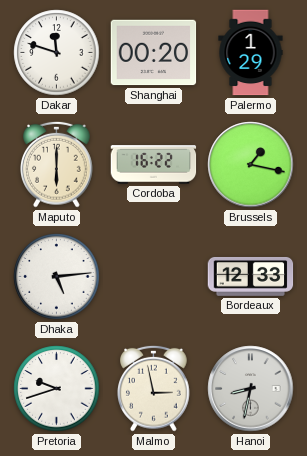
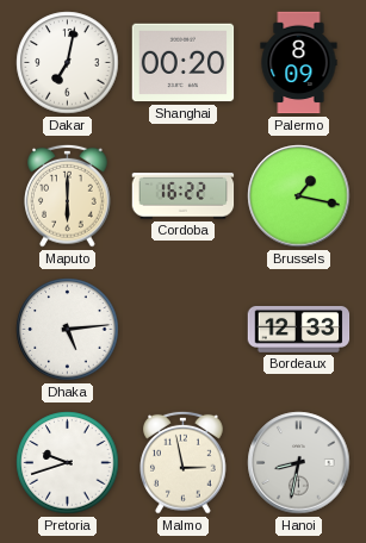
Dakar: 11:48 -> 7:02
Palermo: 1:29 -> 8:09
